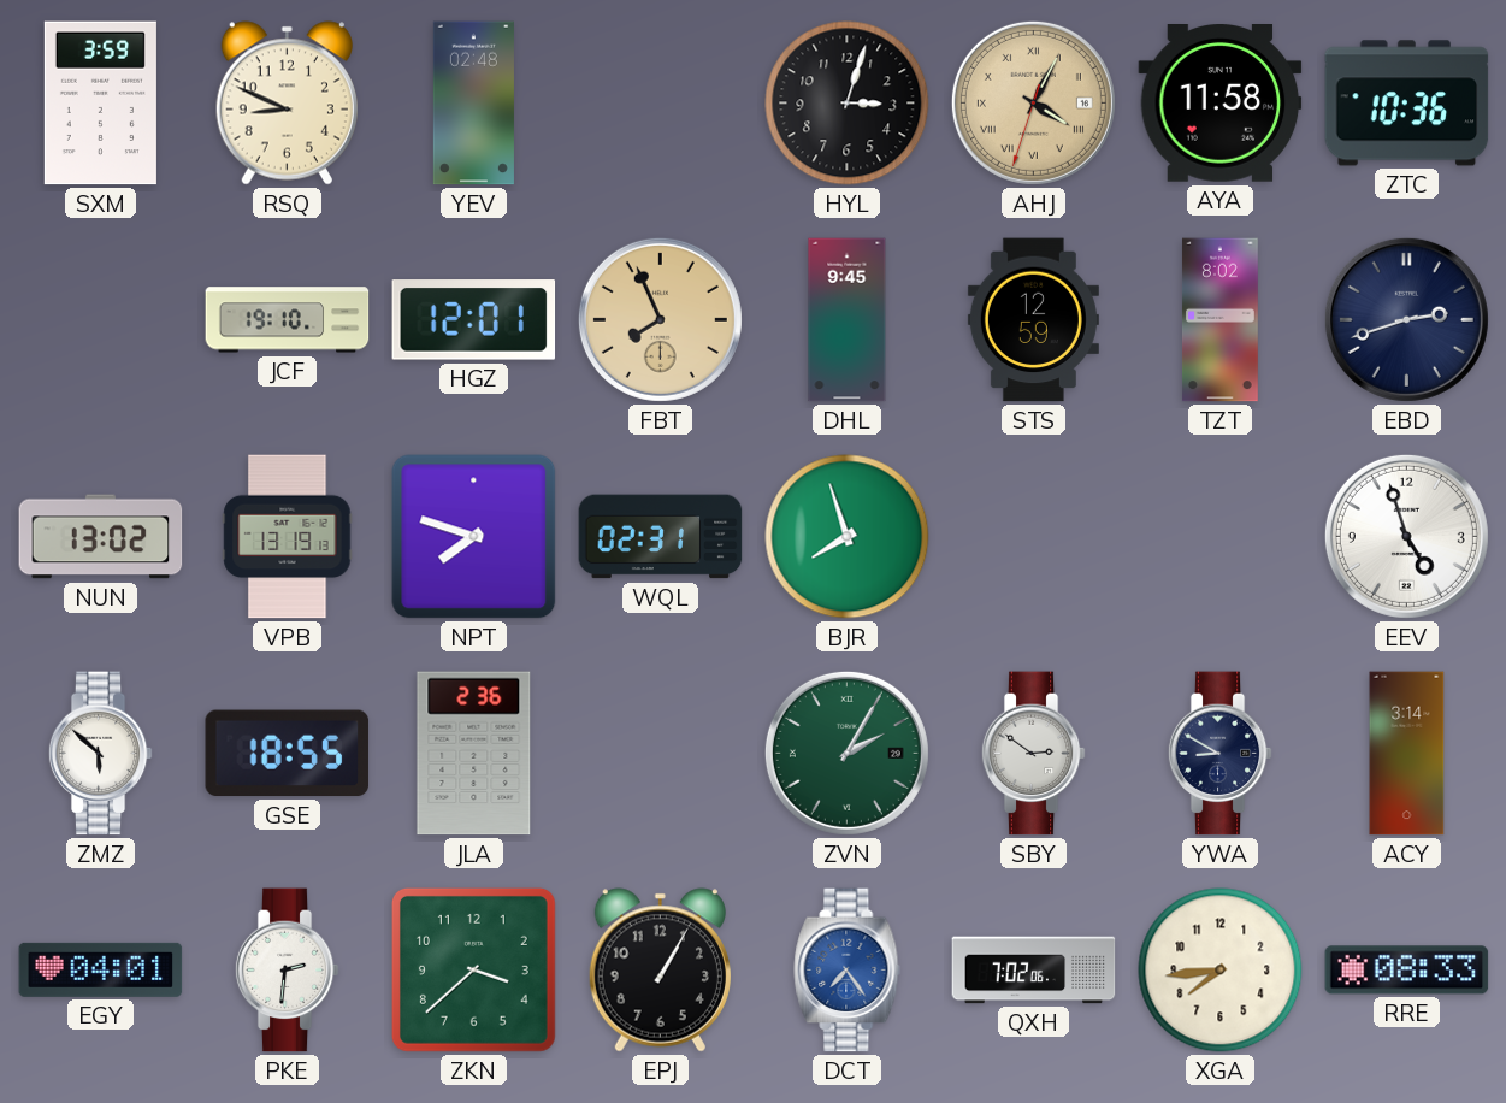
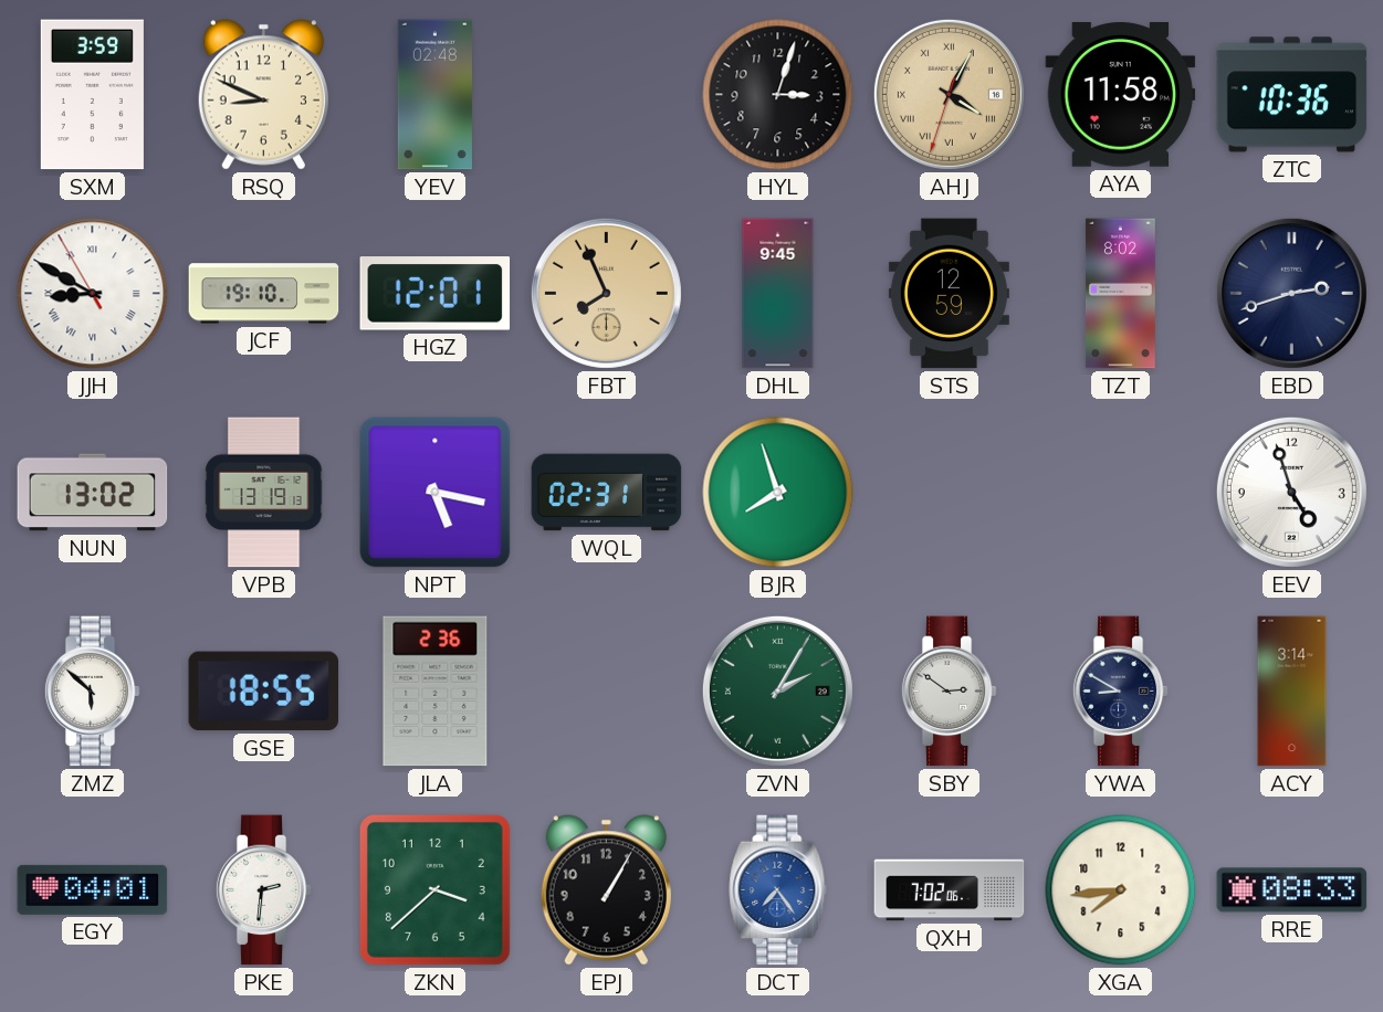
JJH: none -> 8:49
NPT: 7:48 -> 5:17
